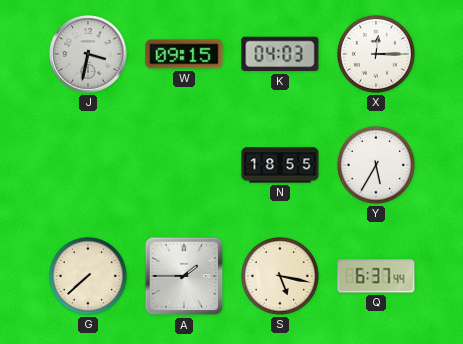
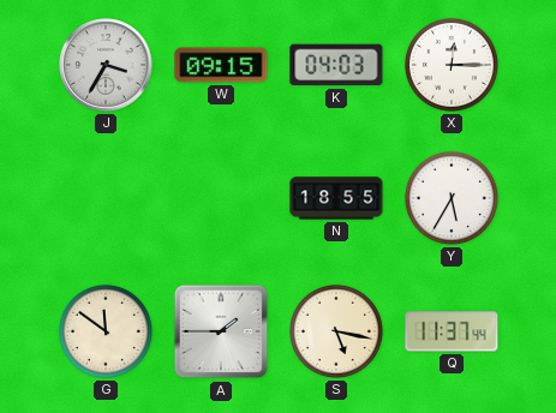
J: 3:32 -> 3:35
G: 7:38 -> 11:51
Q: 6:37 -> 11:37
